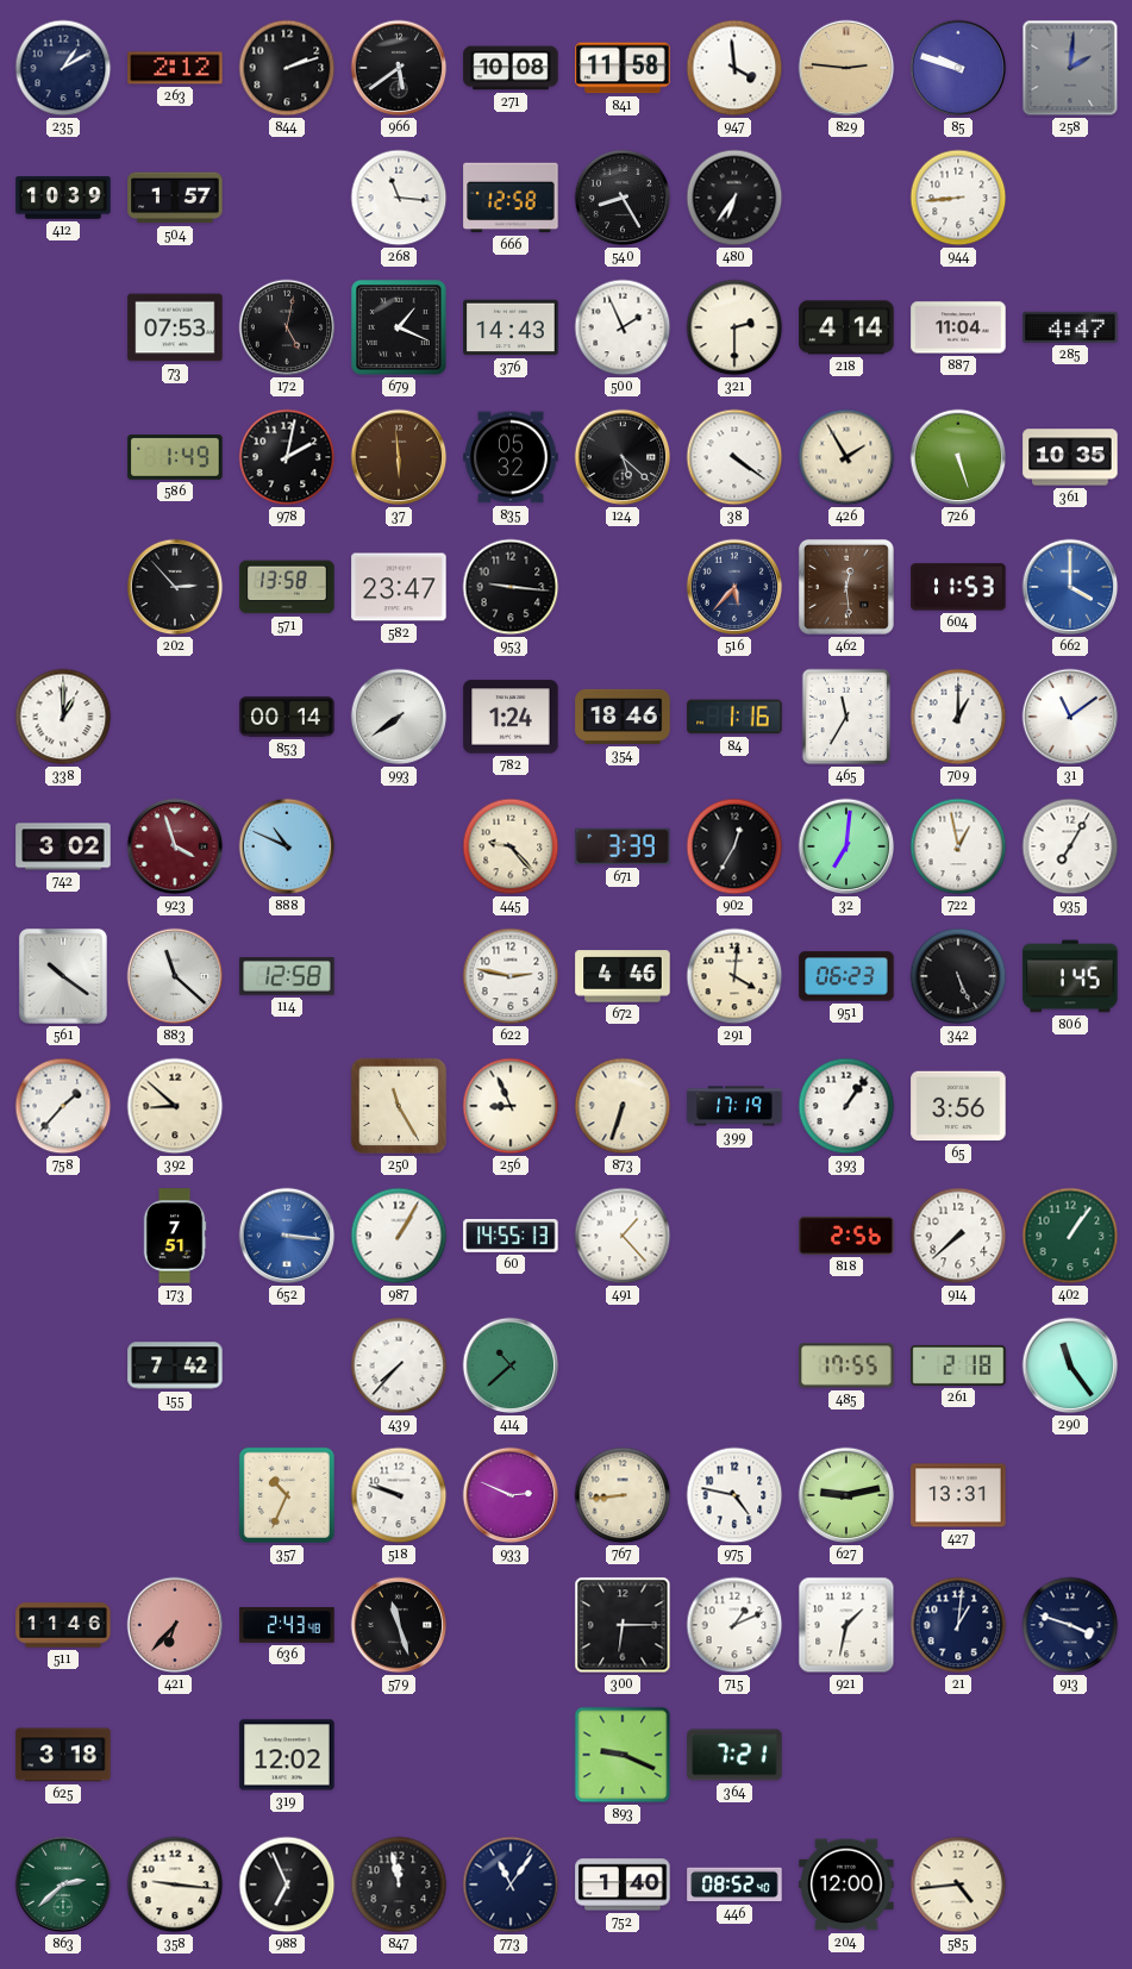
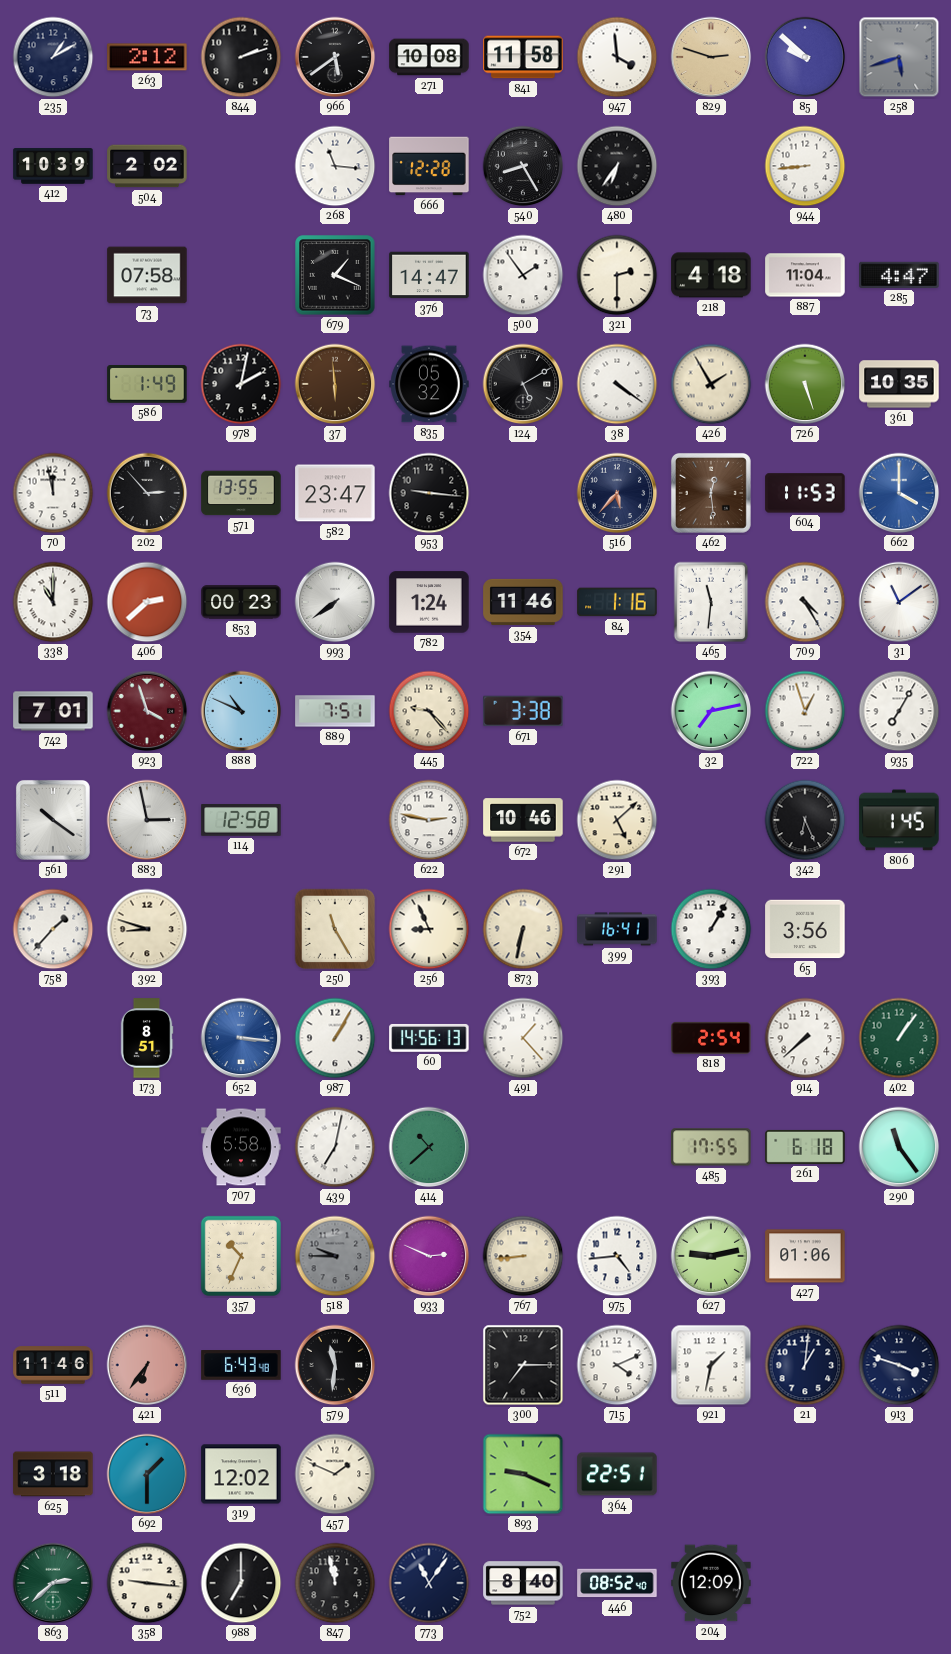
829: 2:46 -> 2:48
85: 9:48 -> 9:52
258: 2:01 -> 5:42
504: 1:57 -> 2:02
666: 12:58 -> 12:28
73: 07:53 -> 07:58
172: 5:02 -> none
376: 14:43 -> 14:47
500: 1:56 -> 1:54
218: 4:14 -> 4:18
124: 5:22 -> 5:10
70: none -> 11:58
571: 13:58 -> 13:55
338: 1:00 -> 11:00
406: none -> 2:38
853: 00:14 -> 00:23
354: 18:46 -> 11:46
465: 11:35 -> 11:31
709: 1:00 -> 4:25
742: 3:02 -> 7:01
889: none -> 7:51
671: 3:39 -> 3:38
902: 12:35 -> none
32: 7:01 -> 7:13
722: 12:58 -> 12:57
883: 11:22 -> 2:58
672: 4:46 -> 10:46
291: 4:01 -> 5:08
951: 06:23 -> none
342: 5:26 -> 6:26
392: 8:52 -> 8:48
873: 6:33 -> 6:32
399: 17:19 -> 16:41
393: 1:06 -> 1:05
173: 7:51 -> 8:51
60: 14:55 -> 14:56
818: 2:56 -> 2:54
155: 7:42 -> none
707: none -> 5:58
439: 7:37 -> 7:02
261: 2:18 -> 6:18
518: 9:48 -> 9:45
518 dial: white -> grey
975: 4:47 -> 4:44
427: 13:31 -> 01:06
421: 6:37 -> 6:36
636: 2:43 -> 6:43
579: 11:27 -> 11:31
300: 6:15 -> 7:15
715: 1:11 -> 4:11
692: none -> 1:30
457: none -> 1:49
364: 7:21 -> 22:51
988: 6:56 -> 7:00
752: 1:40 -> 8:40
204: 12:00 -> 12:09
585: 4:44 -> none
